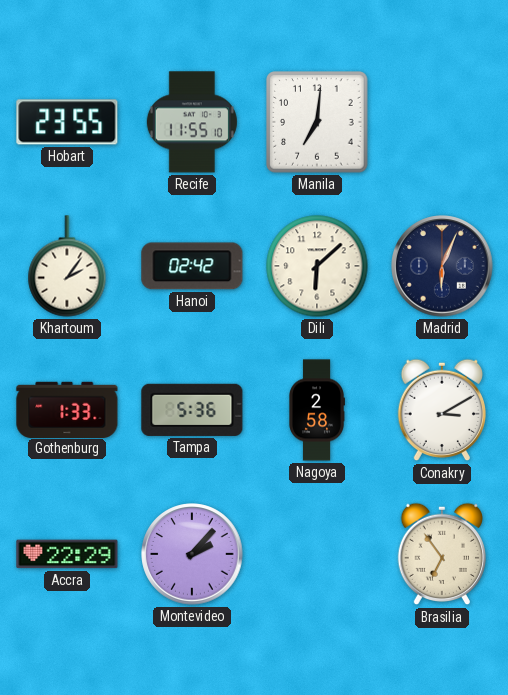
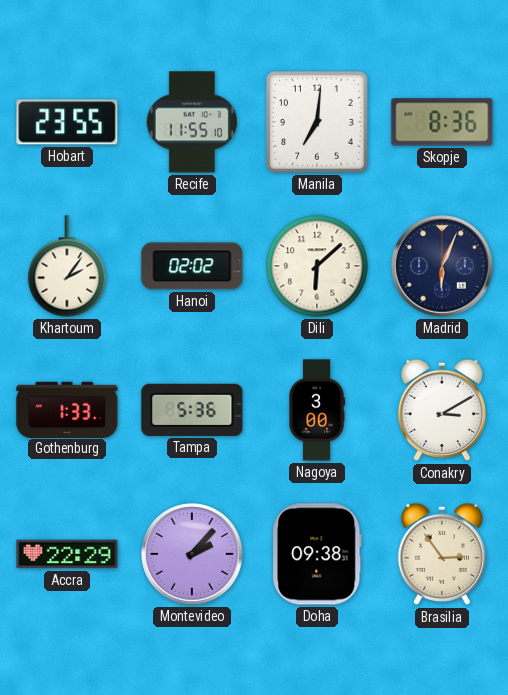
Skopje: none -> 8:36
Hanoi: 02:42 -> 02:02
Nagoya: 2:58 -> 3:00
Doha: none -> 09:38
Brasilia: 6:54 -> 2:54
